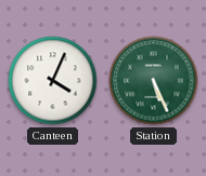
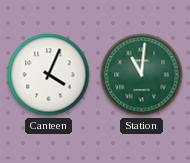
Station: 5:26 -> 11:01
